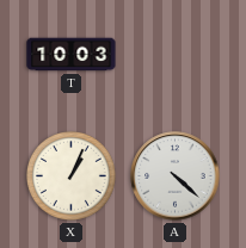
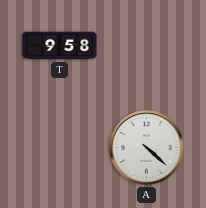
T: 10:03 -> 9:58
X: 1:04 -> none
